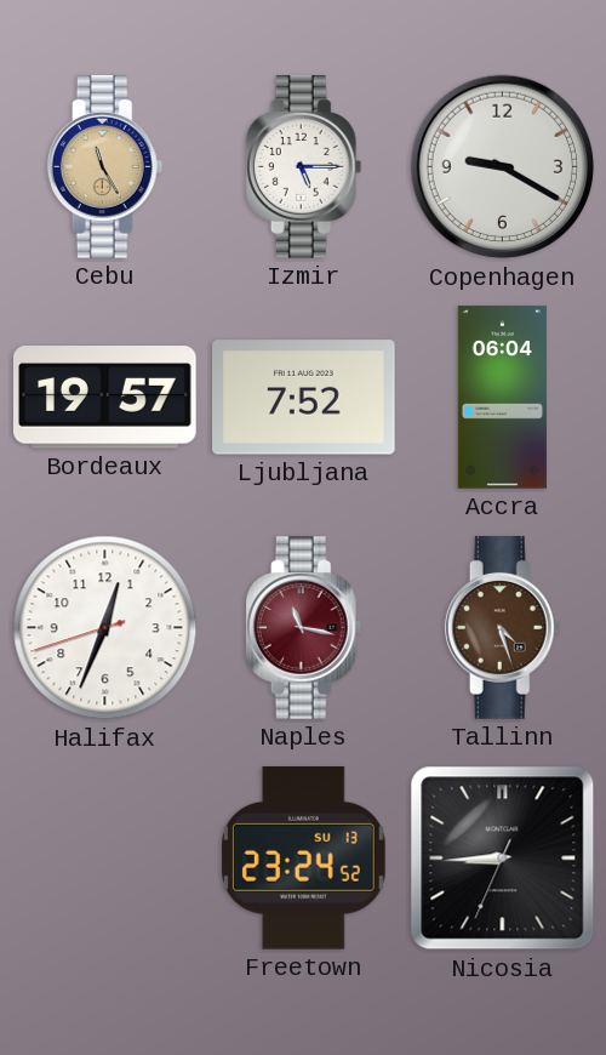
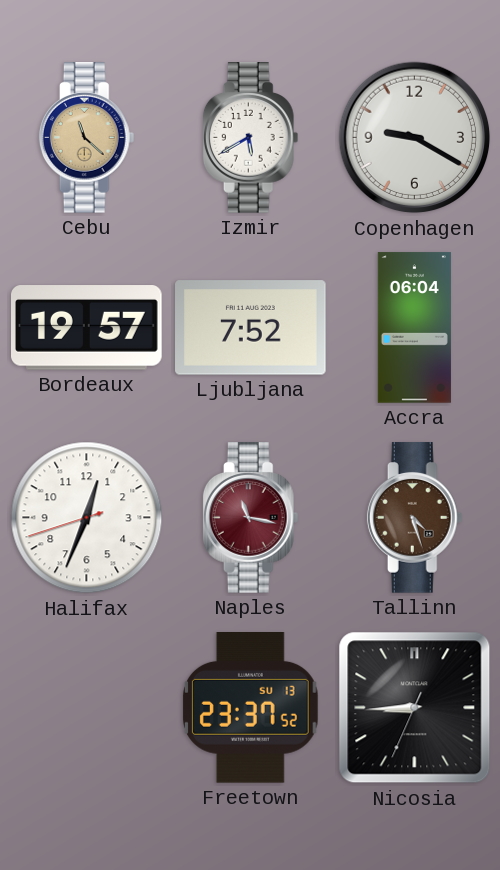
Cebu: 11:25 -> 11:22
Izmir: 5:15 -> 5:40
Freetown: 23:24 -> 23:37
